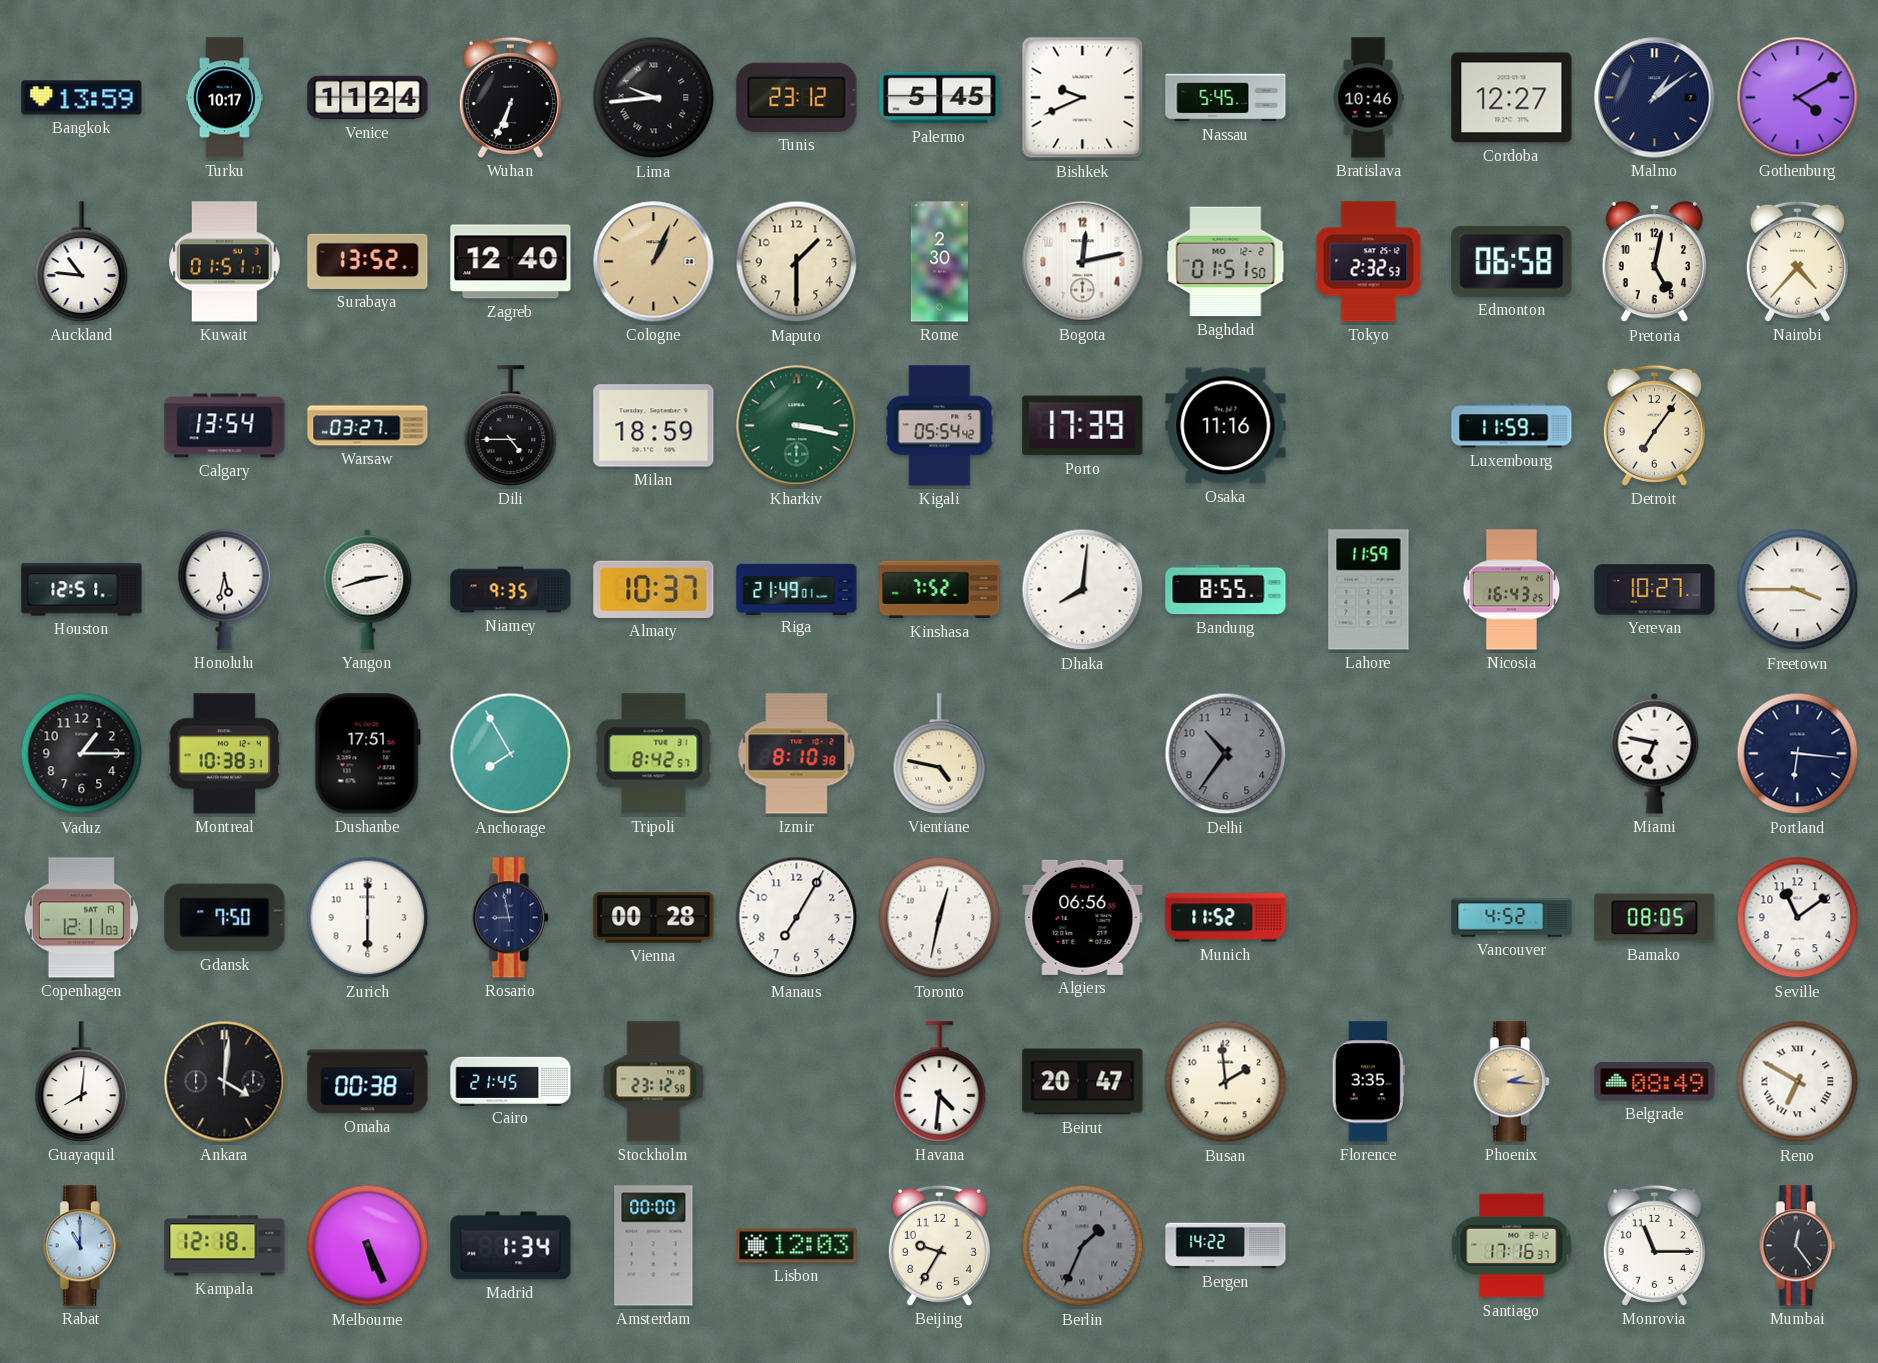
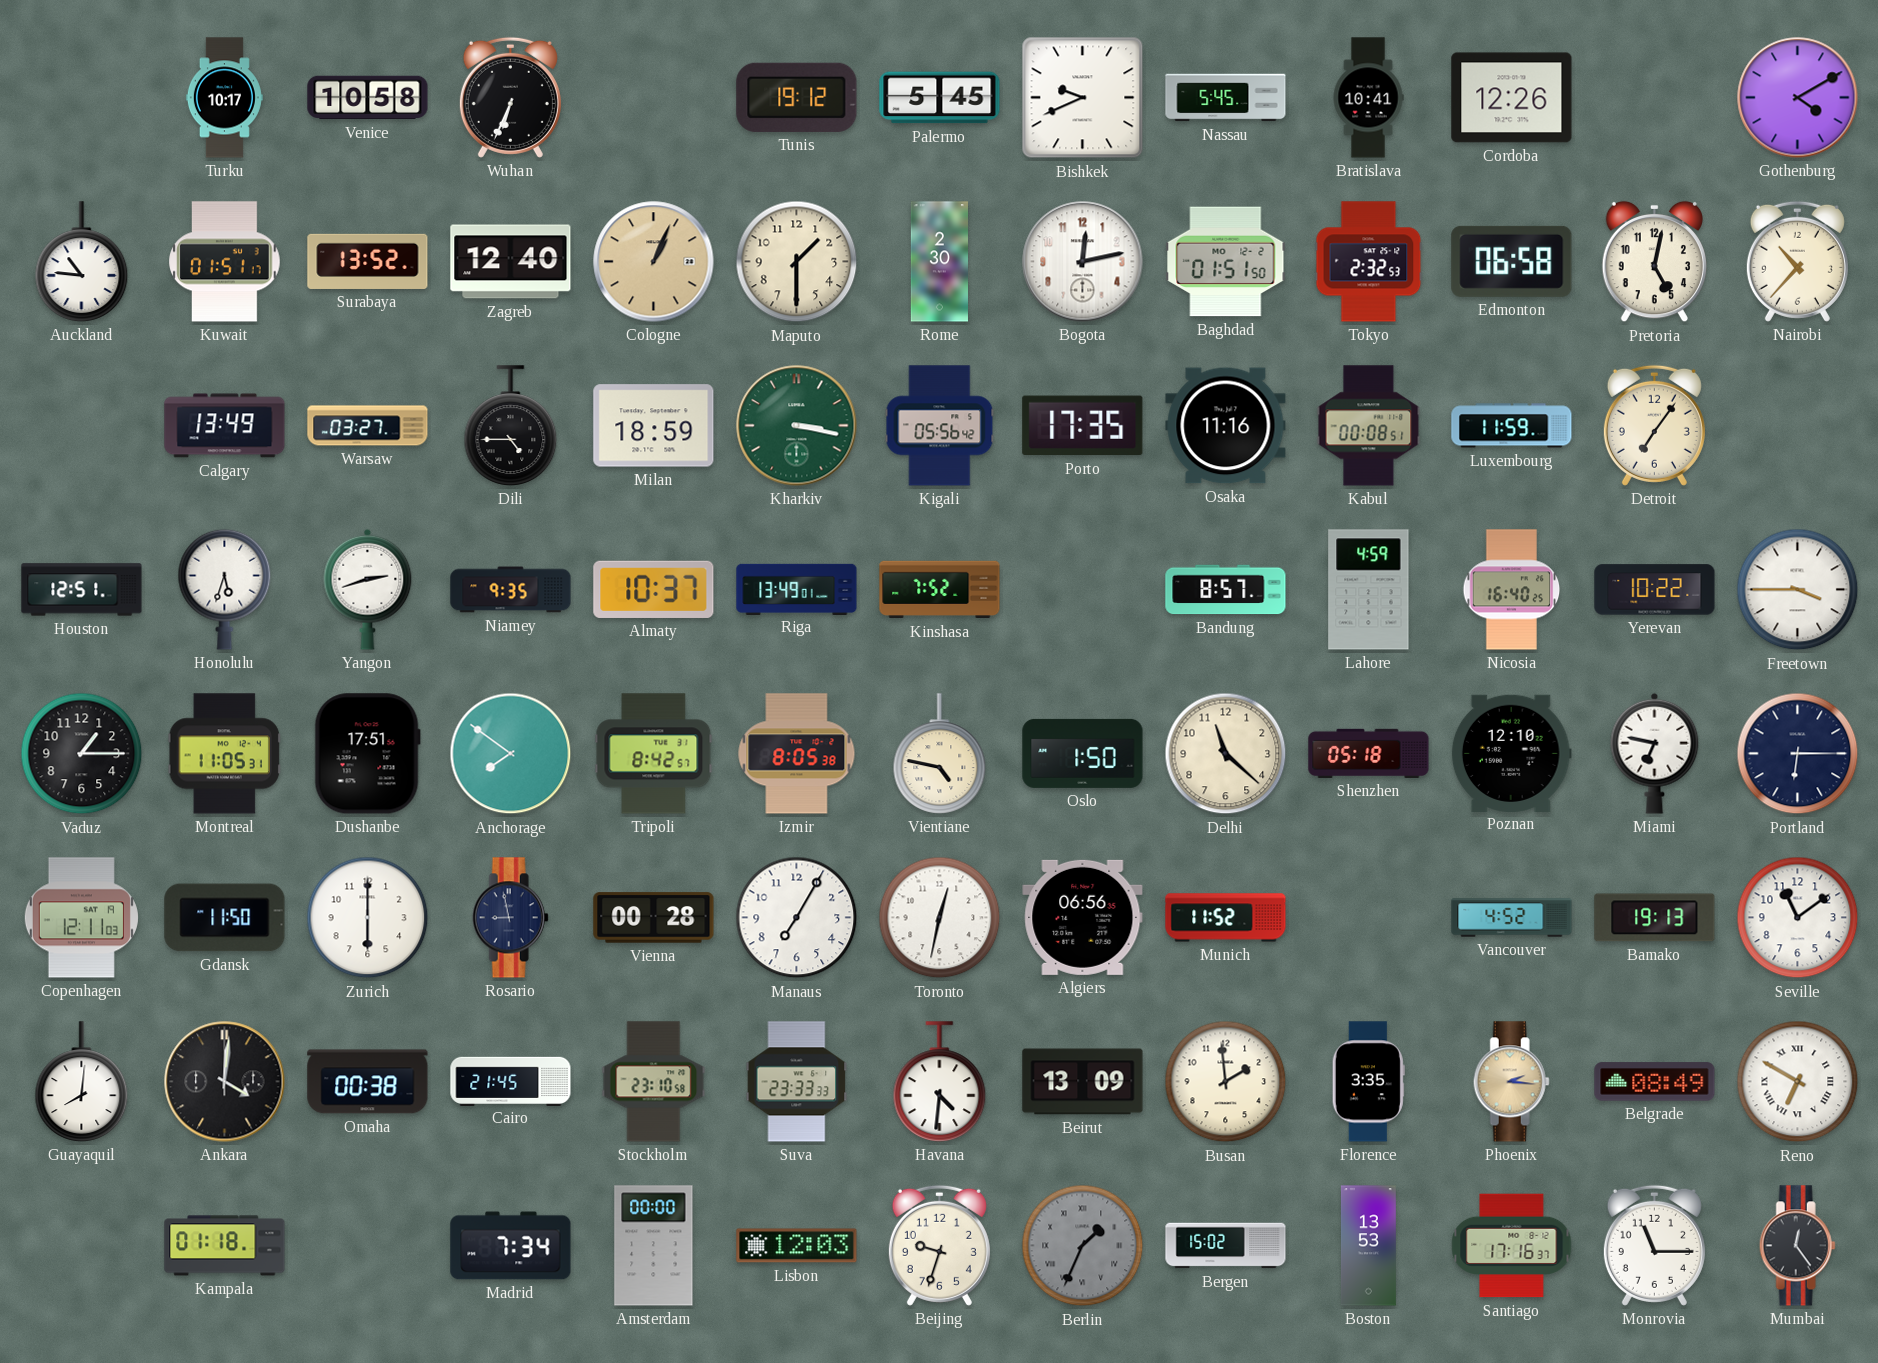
Bangkok: 13:59 -> none
Venice: 11:24 -> 10:58
Lima: 9:44 -> none
Tunis: 23:12 -> 19:12
Bratislava: 10:46 -> 10:41
Cordoba: 12:27 -> 12:26
Malmo: 1:09 -> none
Nairobi: 4:37 -> 10:37
Calgary: 13:54 -> 13:49
Kigali: 05:54 -> 05:56
Porto: 17:39 -> 17:35
Kabul: none -> 00:08
Honolulu: 5:32 -> 5:33
Riga: 21:49 -> 13:49
Dhaka: 8:01 -> none
Bandung: 8:55 -> 8:57
Lahore: 11:59 -> 4:59
Nicosia: 16:43 -> 16:40
Yerevan: 10:27 -> 10:22
Montreal: 10:38 -> 11:05
Anchorage: 7:55 -> 7:51
Izmir: 8:10 -> 8:05
Oslo: none -> 1:50
Delhi: 10:36 -> 11:22
Delhi dial: grey -> cream
Shenzhen: none -> 05:18
Poznan: none -> 12:10
Portland: 6:16 -> 6:15
Gdansk: 7:50 -> 11:50
Bamako: 08:05 -> 19:13
Stockholm: 23:12 -> 23:10
Suva: none -> 23:33
Beirut: 20:47 -> 13:09
Rabat: 11:00 -> none
Kampala: 12:18 -> 01:18
Melbourne: 5:26 -> none
Madrid: 1:34 -> 7:34
Beijing: 9:35 -> 9:33
Bergen: 14:22 -> 15:02
Boston: none -> 13:53
